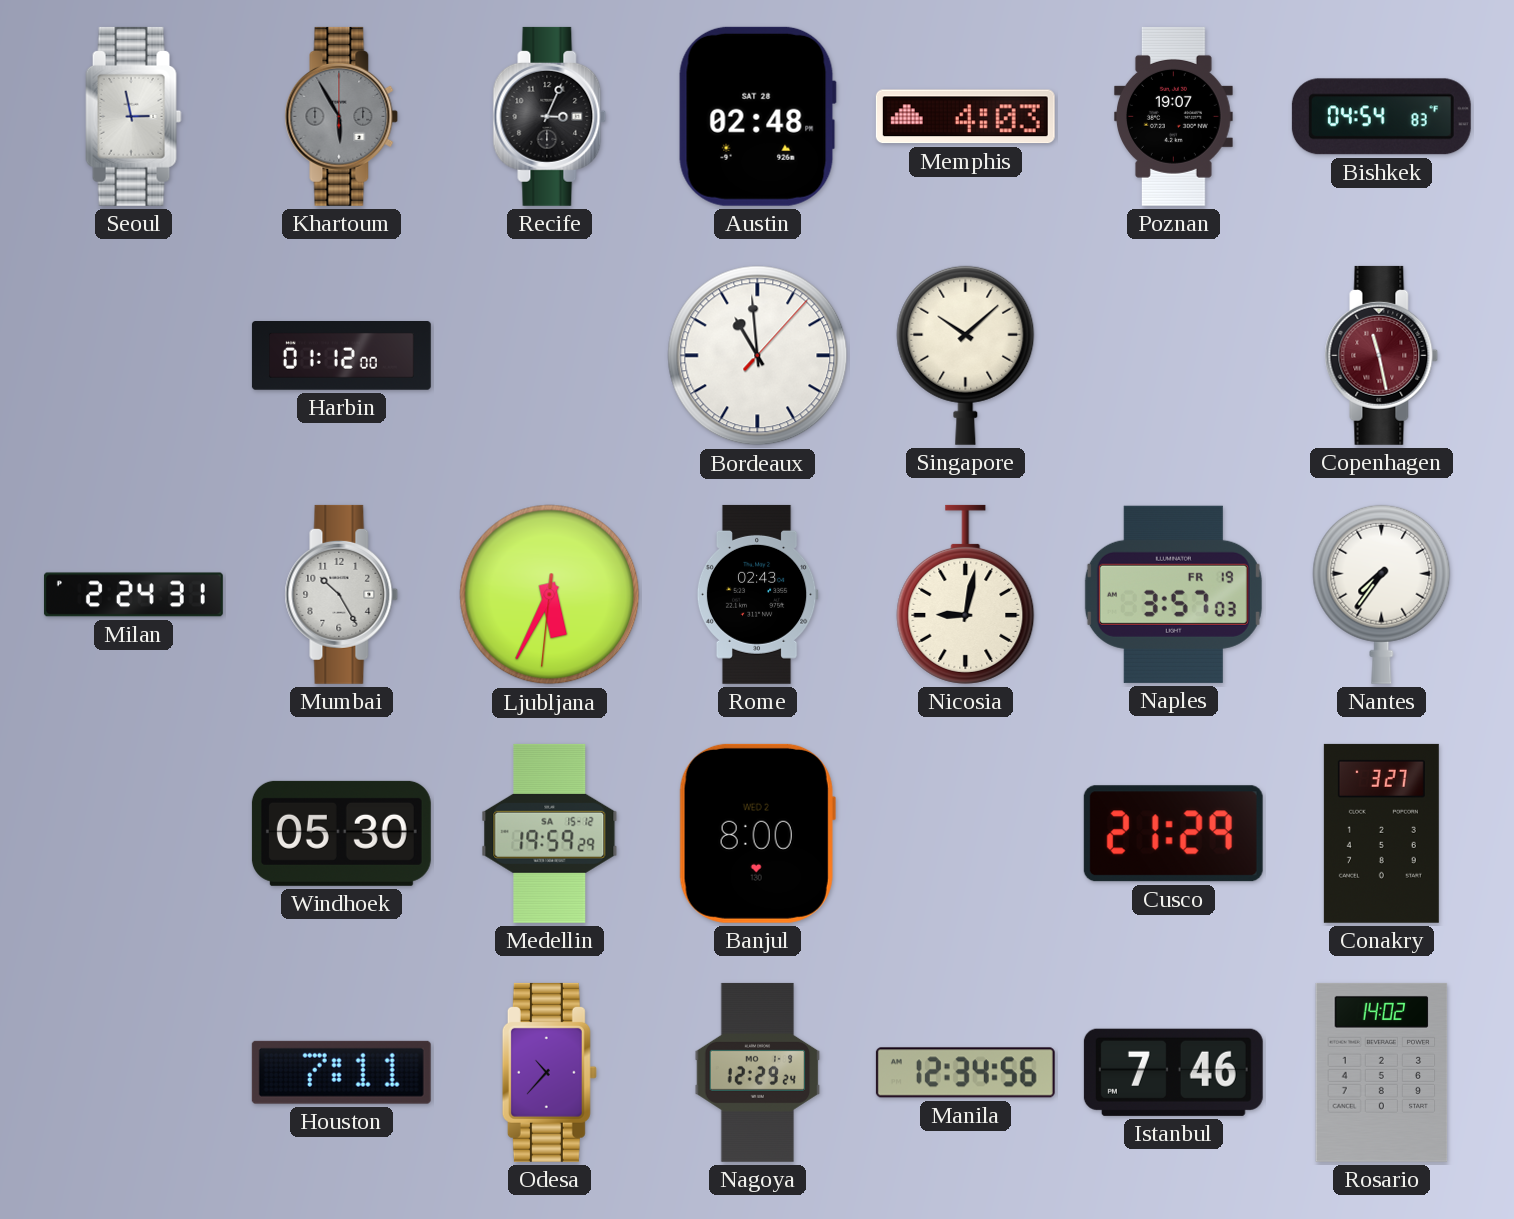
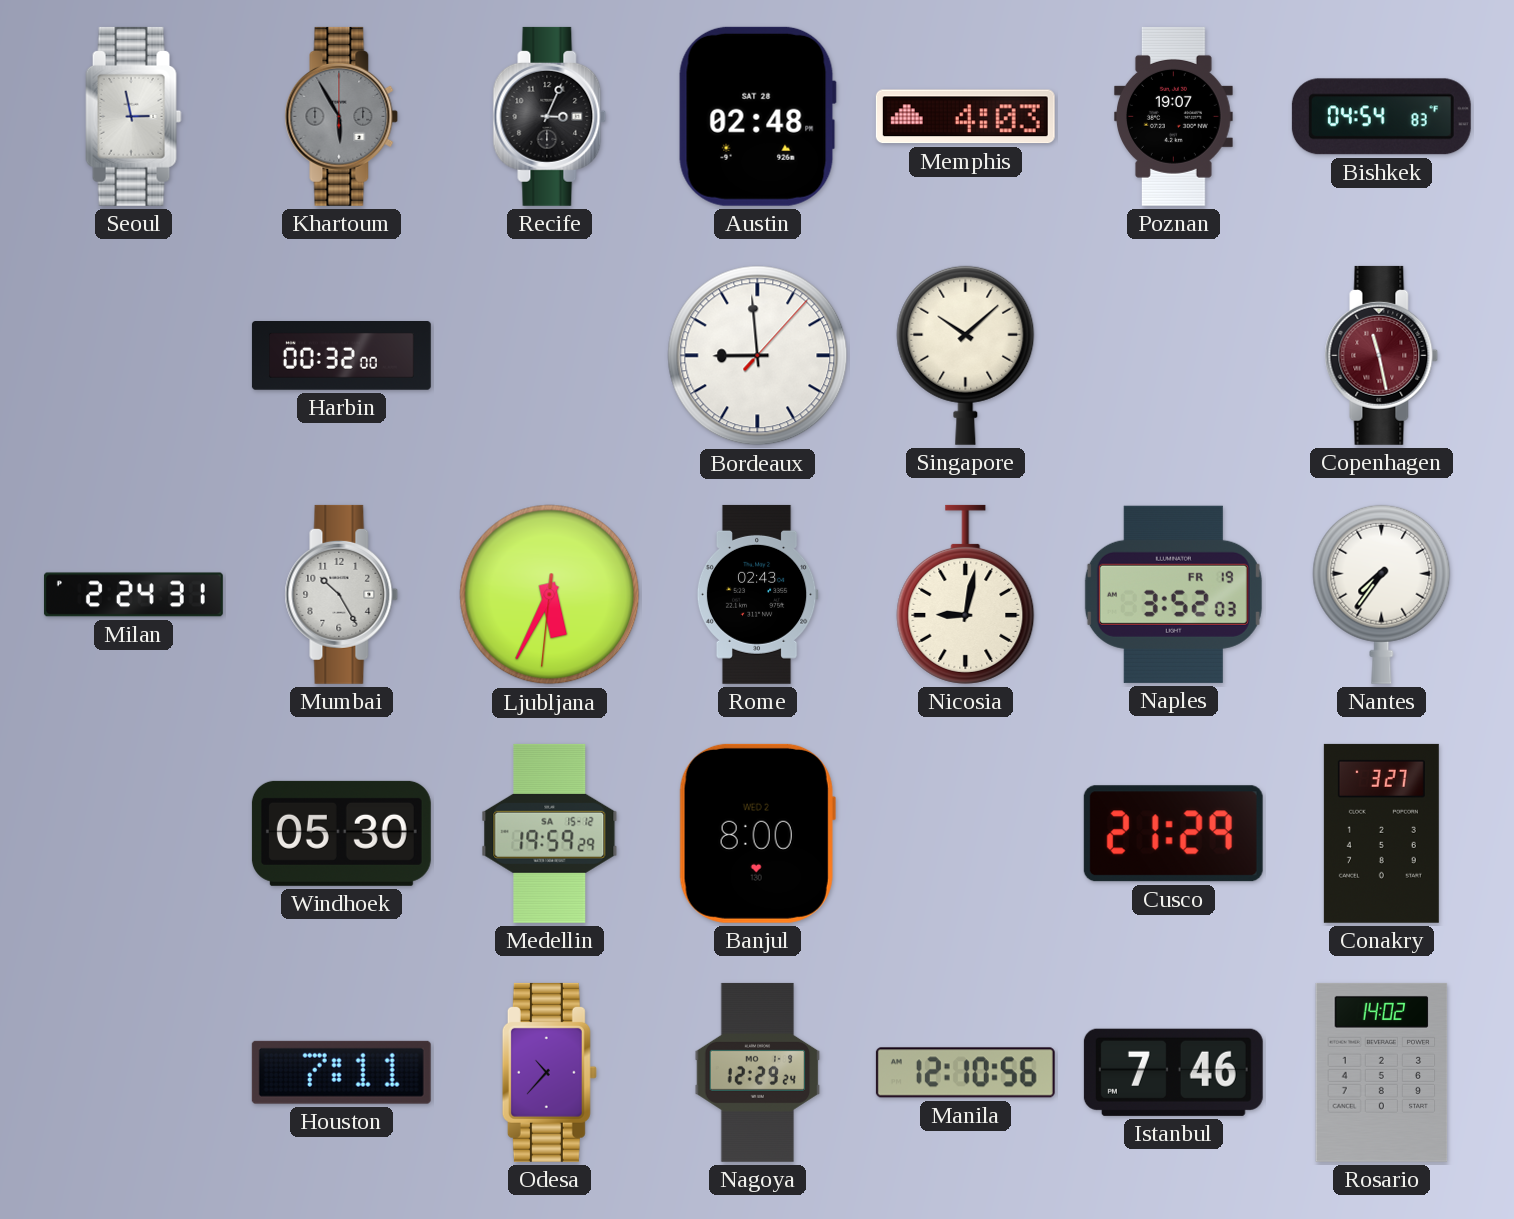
Harbin: 01:12 -> 00:32
Bordeaux: 10:59 -> 8:59
Naples: 3:57 -> 3:52
Manila: 12:34 -> 12:10
